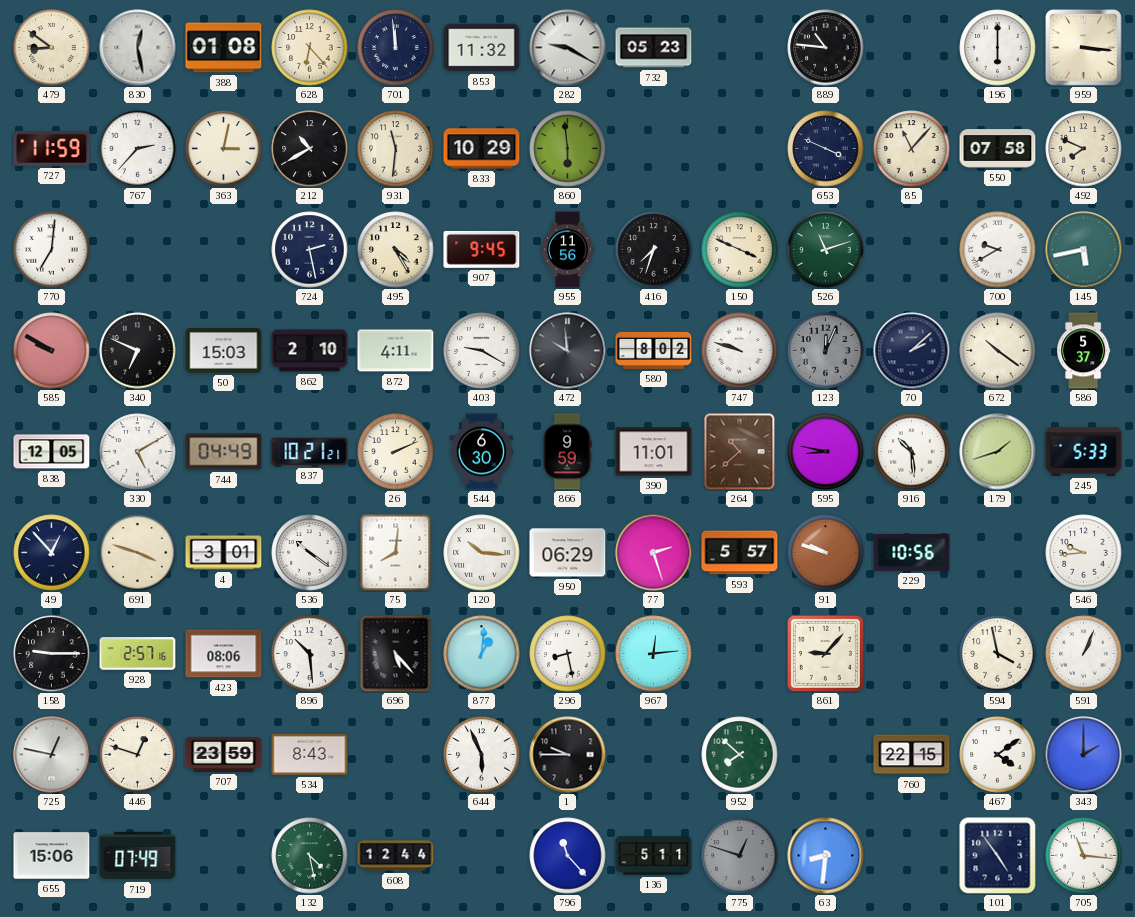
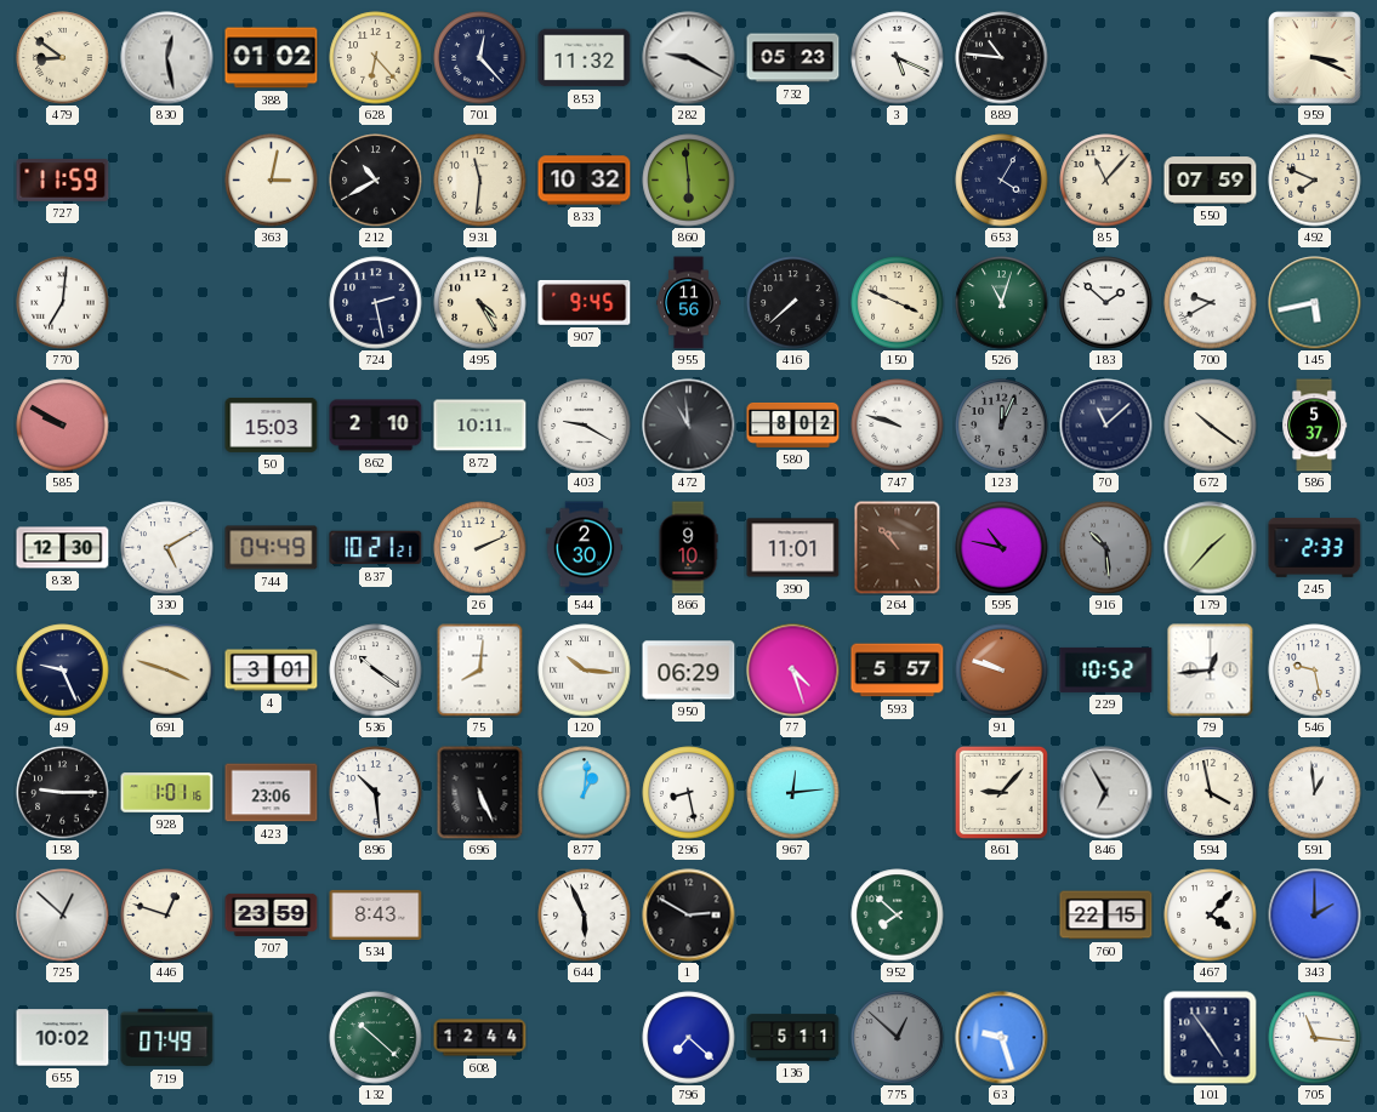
388: 01:08 -> 01:02
701: 11:59 -> 12:23
3: none -> 5:19
196: 6:00 -> none
959: 3:16 -> 3:19
767: 2:37 -> none
833: 10:29 -> 10:32
653: 3:49 -> 4:05
550: 07:58 -> 07:59
416: 7:33 -> 7:38
526: 11:12 -> 11:03
183: none -> 1:52
340: 6:49 -> none
872: 4:11 -> 10:11
472: 9:59 -> 10:59
70: 2:08 -> 11:08
838: 12:05 -> 12:30
544: 6:30 -> 2:30
866: 9:59 -> 9:10
264: 10:38 -> 10:53
595: 8:47 -> 10:47
916 dial: white -> grey
179: 1:42 -> 1:37
245: 5:33 -> 2:33
49: 12:53 -> 9:26
77: 2:27 -> 4:27
229: 10:56 -> 10:52
79: none -> 12:44
546: 9:44 -> 9:28
928: 2:57 -> 1:01
423: 08:06 -> 23:06
696: 5:23 -> 5:26
846: none -> 6:55
591: 1:04 -> 12:59
725: 12:47 -> 12:52
1: 9:45 -> 2:50
467: 4:09 -> 4:07
655: 15:06 -> 10:02
132: 4:28 -> 10:22
796: 11:23 -> 7:22
775: 12:48 -> 12:52
63: 8:31 -> 9:27
